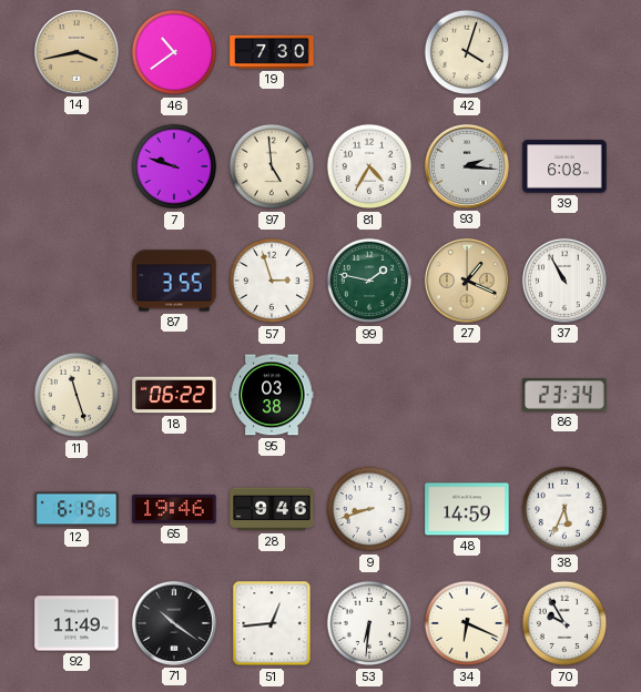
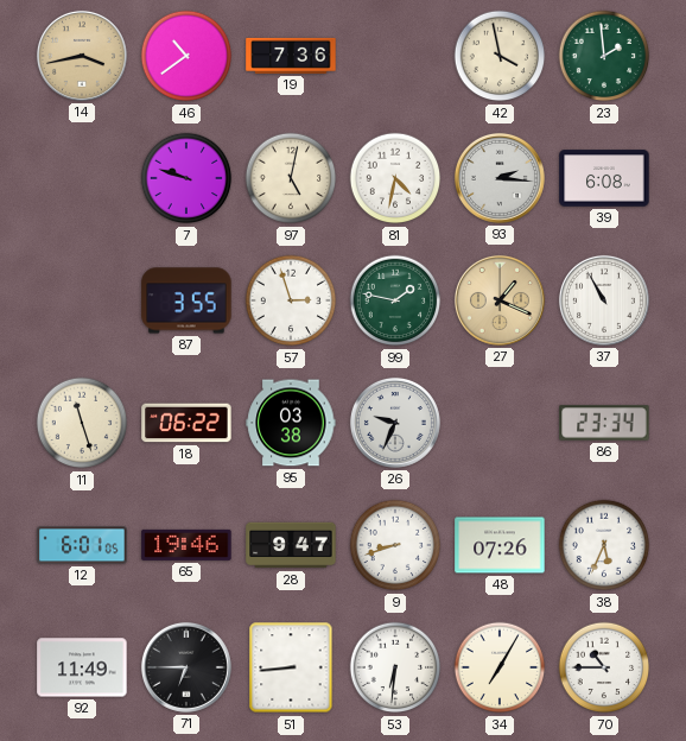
19: 7:30 -> 7:36
42: 4:03 -> 3:58
23: none -> 1:59
97: 4:59 -> 5:02
81: 4:35 -> 4:32
26: none -> 9:34
12: 6:19 -> 6:01
28: 9:46 -> 9:47
48: 14:59 -> 07:26
71: 10:21 -> 6:45
51: 12:44 -> 8:44
34: 6:19 -> 7:05
70: 9:55 -> 10:45
